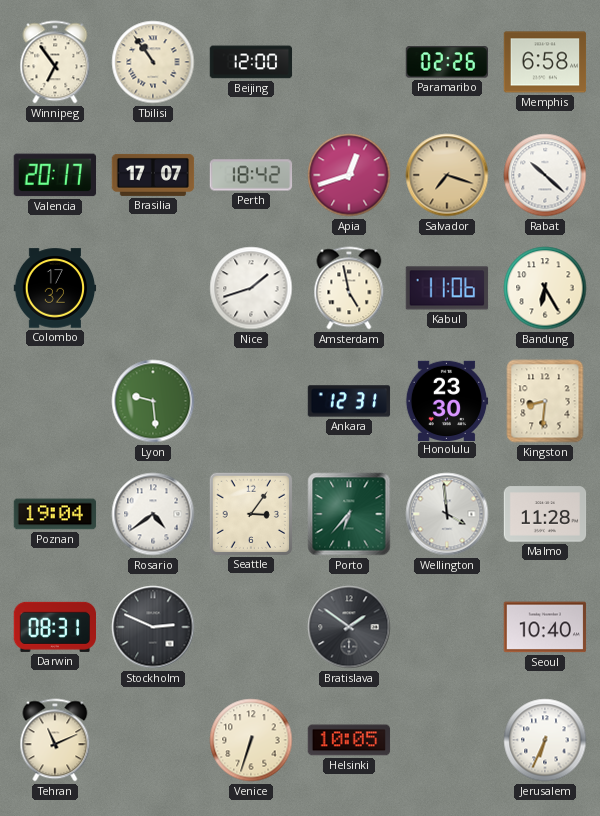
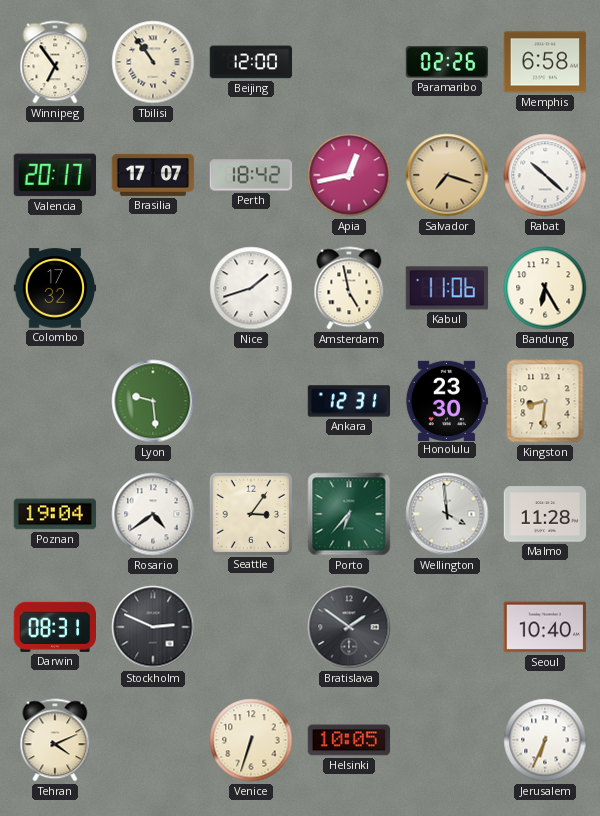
Apia: 12:42 -> 12:43
Tehran: 11:11 -> 4:11
